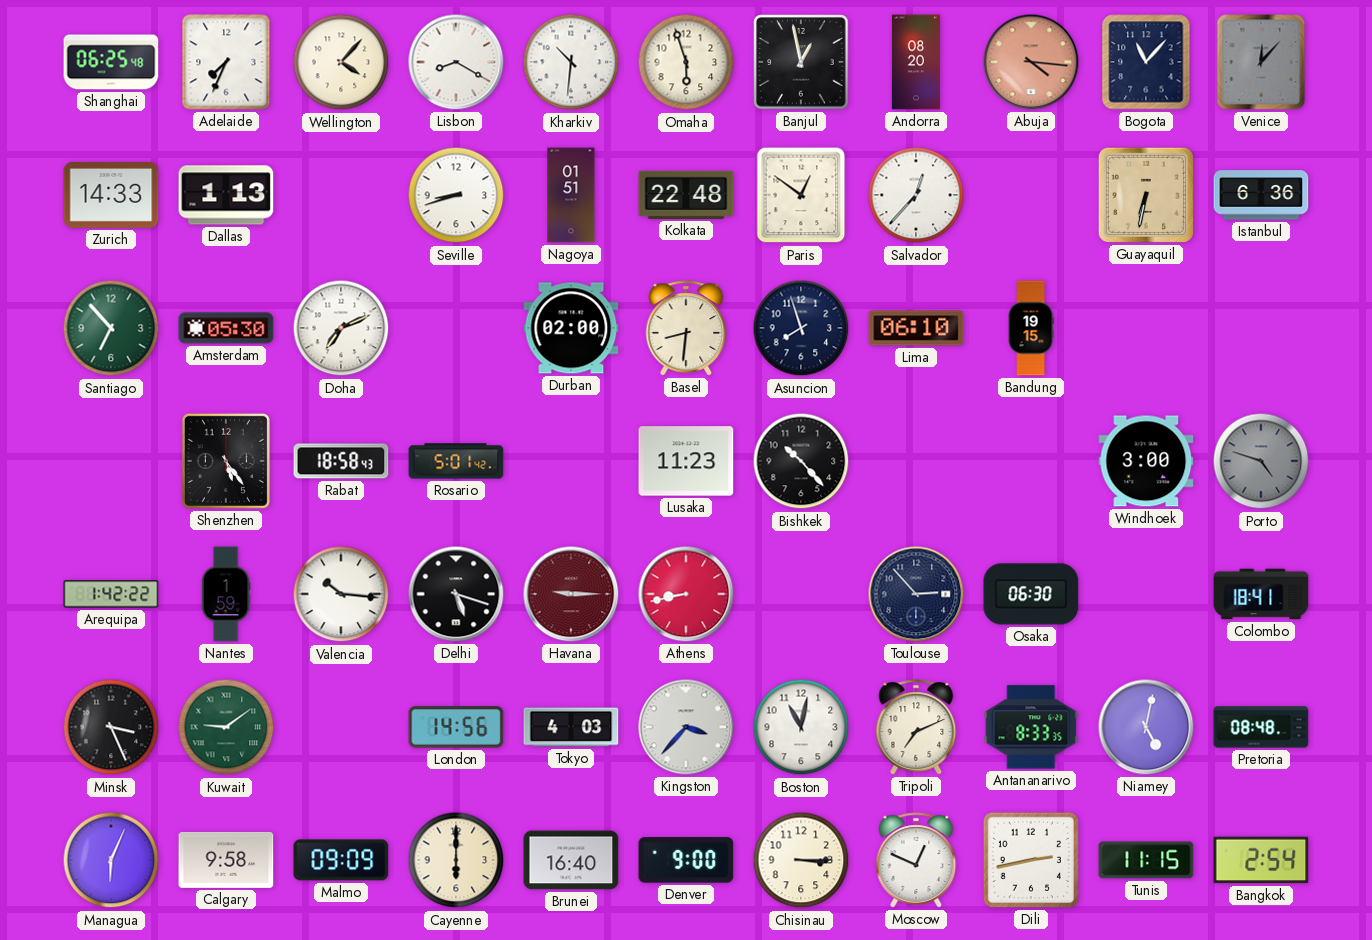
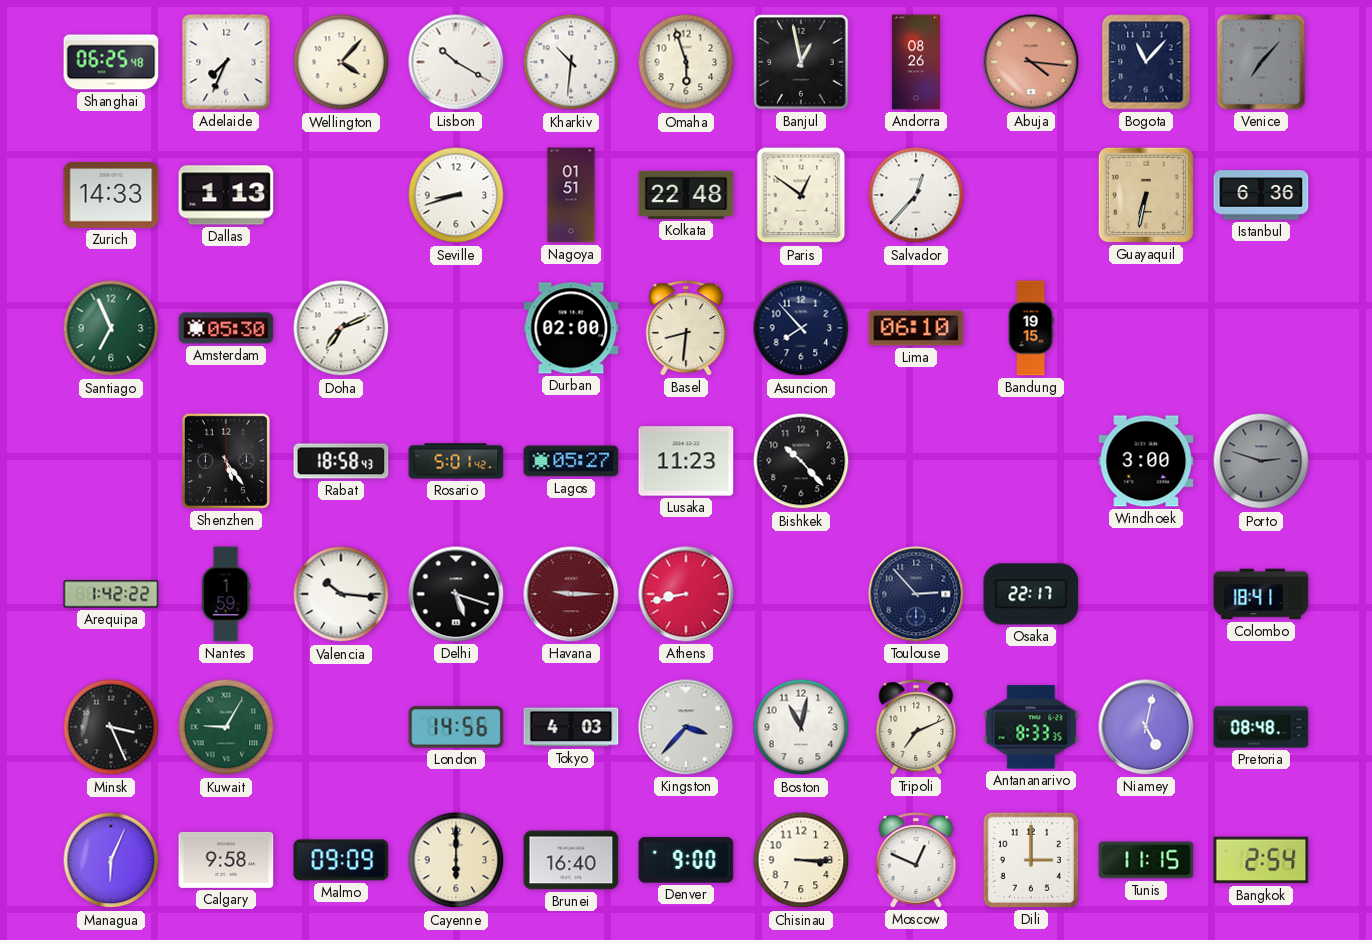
Lisbon: 8:20 -> 10:20
Andorra: 08:20 -> 08:26
Venice: 12:07 -> 7:07
Santiago: 6:53 -> 6:56
Asuncion: 7:57 -> 7:53
Lagos: none -> 05:27
Porto: 4:48 -> 2:48
Osaka: 06:30 -> 22:17
Kuwait: 9:09 -> 9:05
Dili: 2:43 -> 3:00
